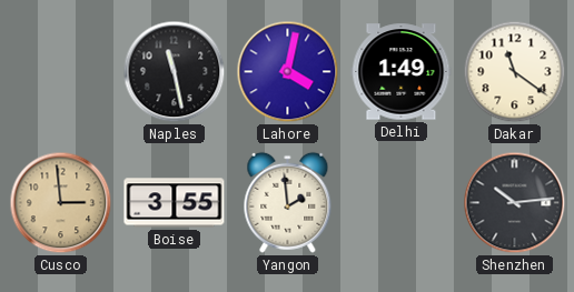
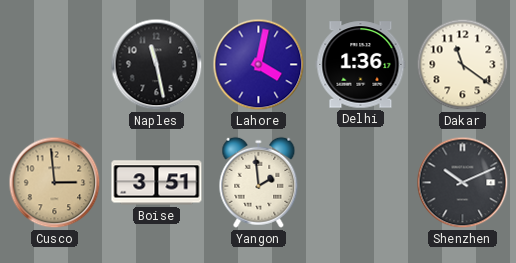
Delhi: 1:49 -> 1:36
Boise: 3:55 -> 3:51
Shenzhen: 10:14 -> 10:11
